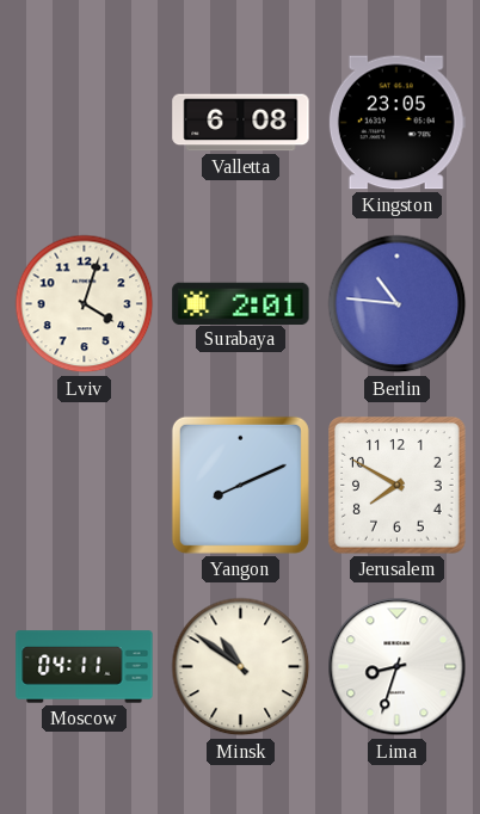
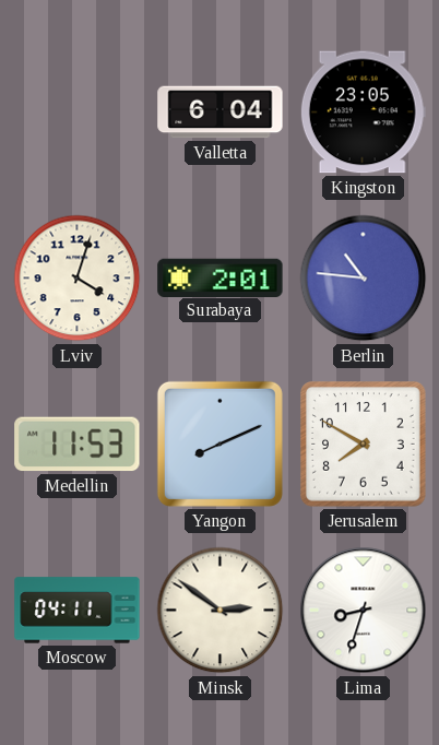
Valletta: 6:08 -> 6:04
Medellin: none -> 11:53
Minsk: 10:51 -> 2:51
